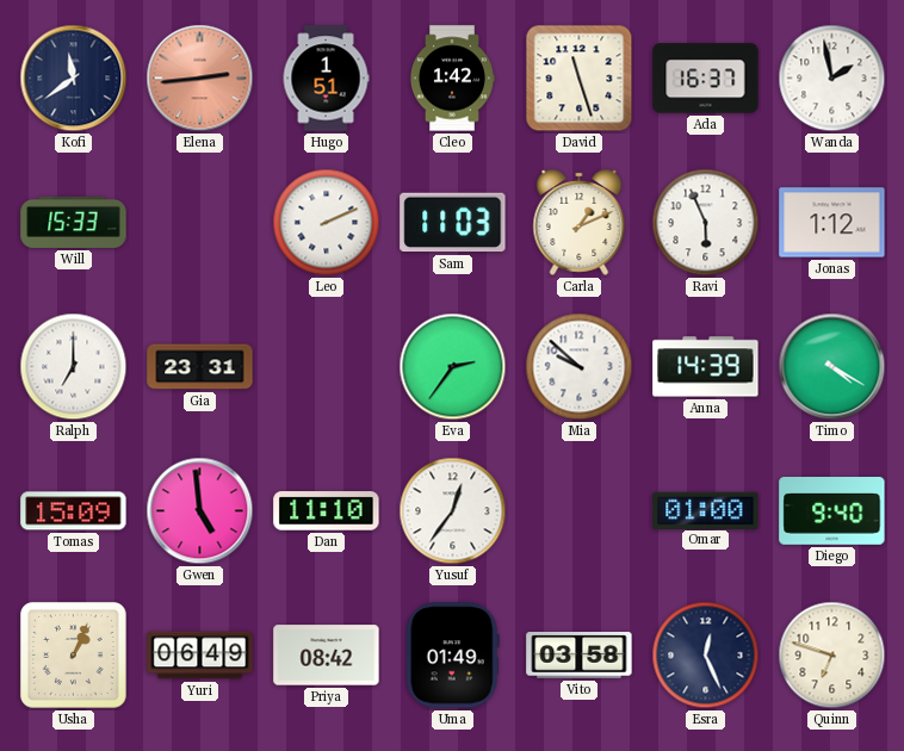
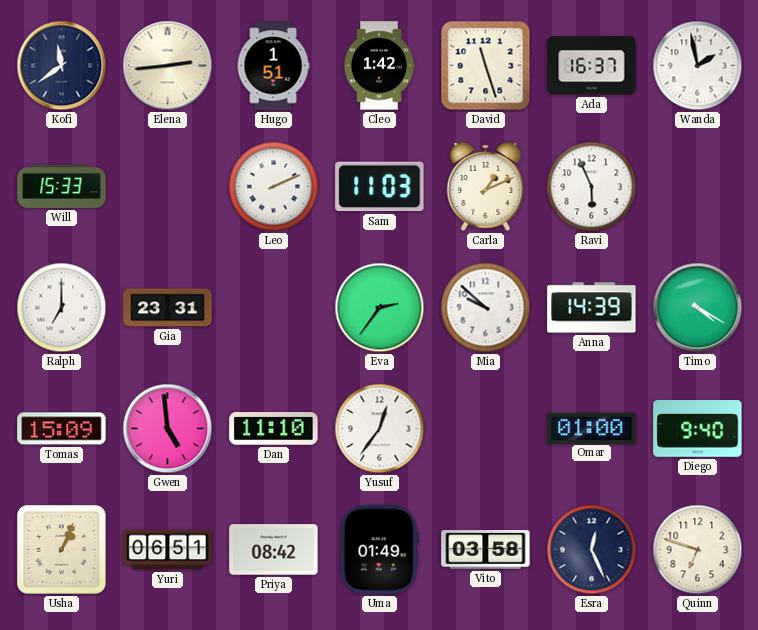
Elena dial: salmon -> cream
Jonas: 1:12 -> none
Yuri: 06:49 -> 06:51
